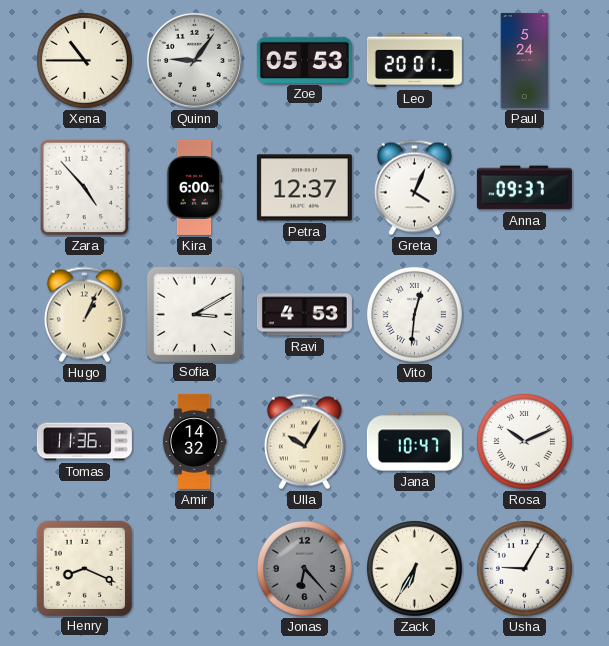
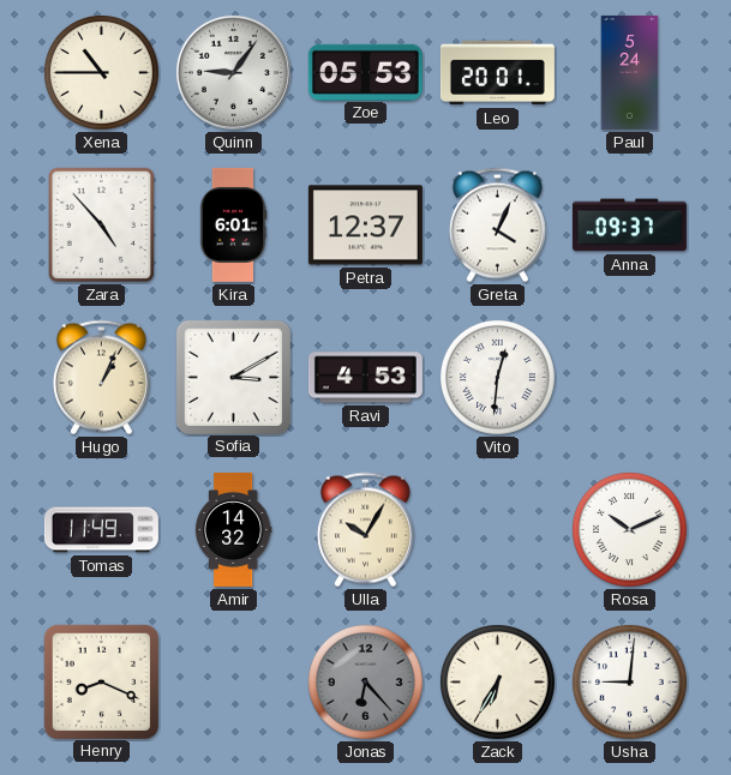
Kira: 6:00 -> 6:01
Tomas: 11:36 -> 11:49
Jana: 10:47 -> none
Usha: 9:05 -> 9:01
